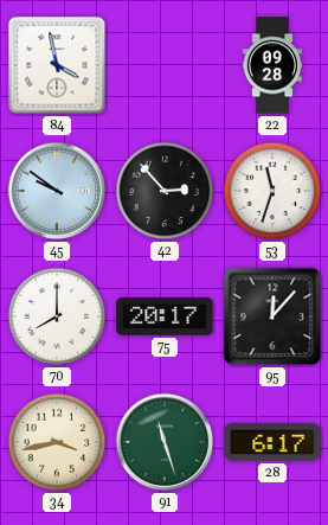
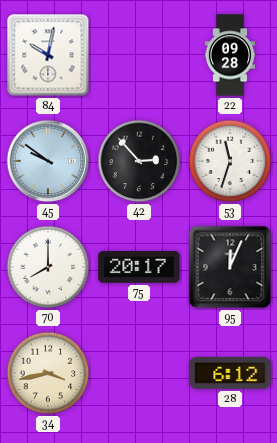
84: 3:58 -> 10:02
95: 12:07 -> 12:04
91: 11:27 -> none
28: 6:17 -> 6:12
